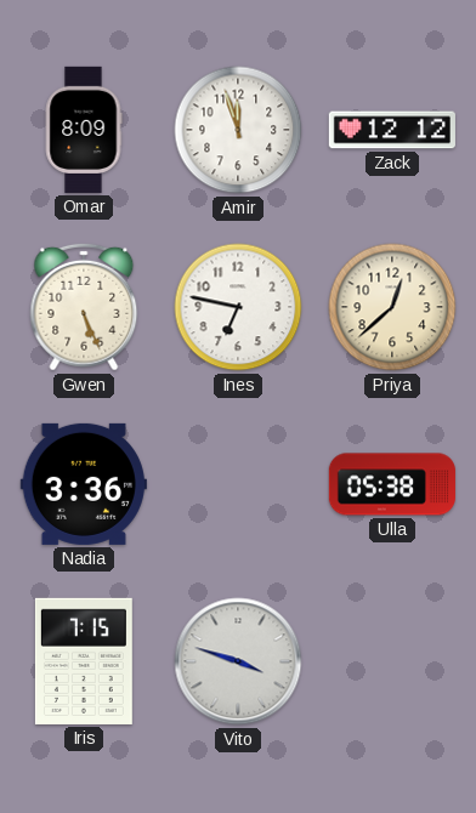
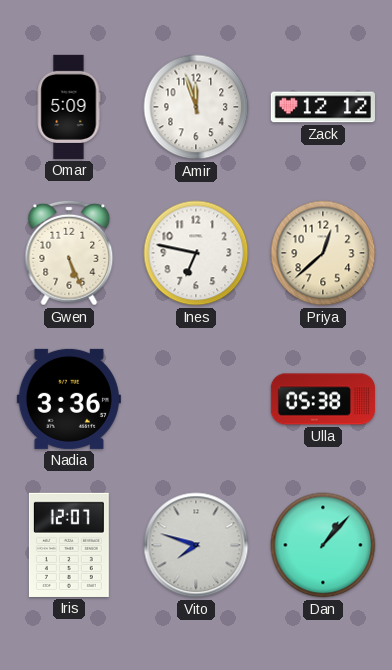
Omar: 8:09 -> 5:09
Iris: 7:15 -> 12:07
Vito: 3:48 -> 7:48
Dan: none -> 1:07
